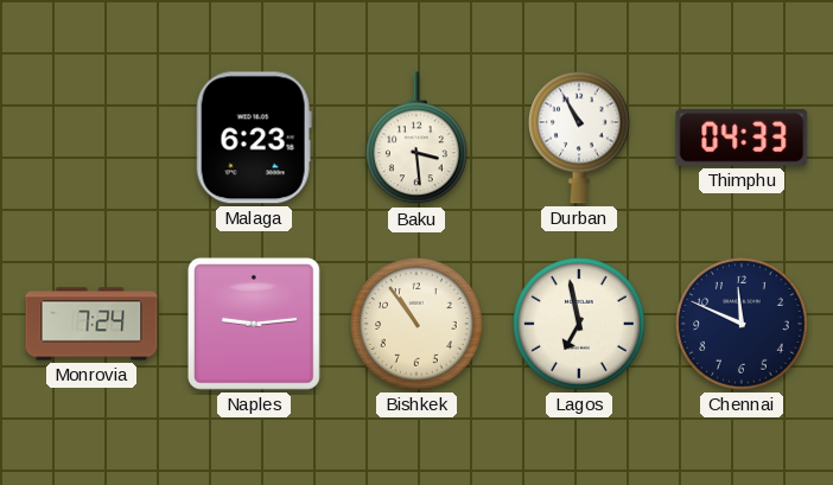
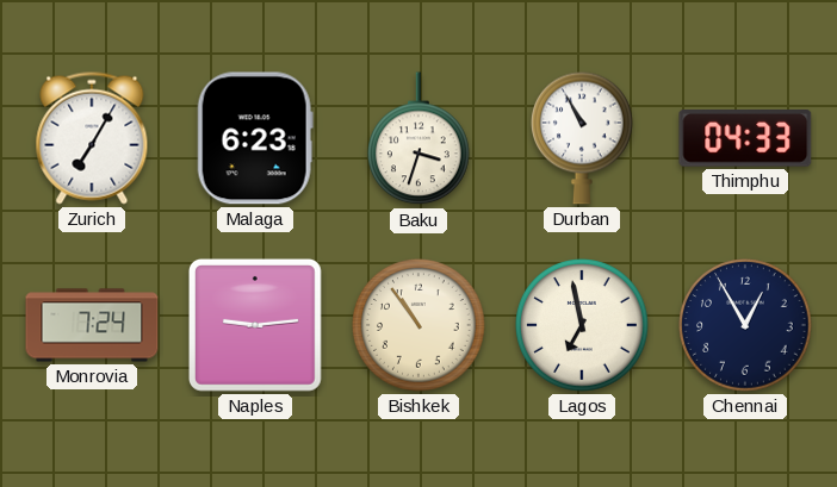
Zurich: none -> 7:05
Baku: 3:29 -> 3:33
Chennai: 11:49 -> 12:55
